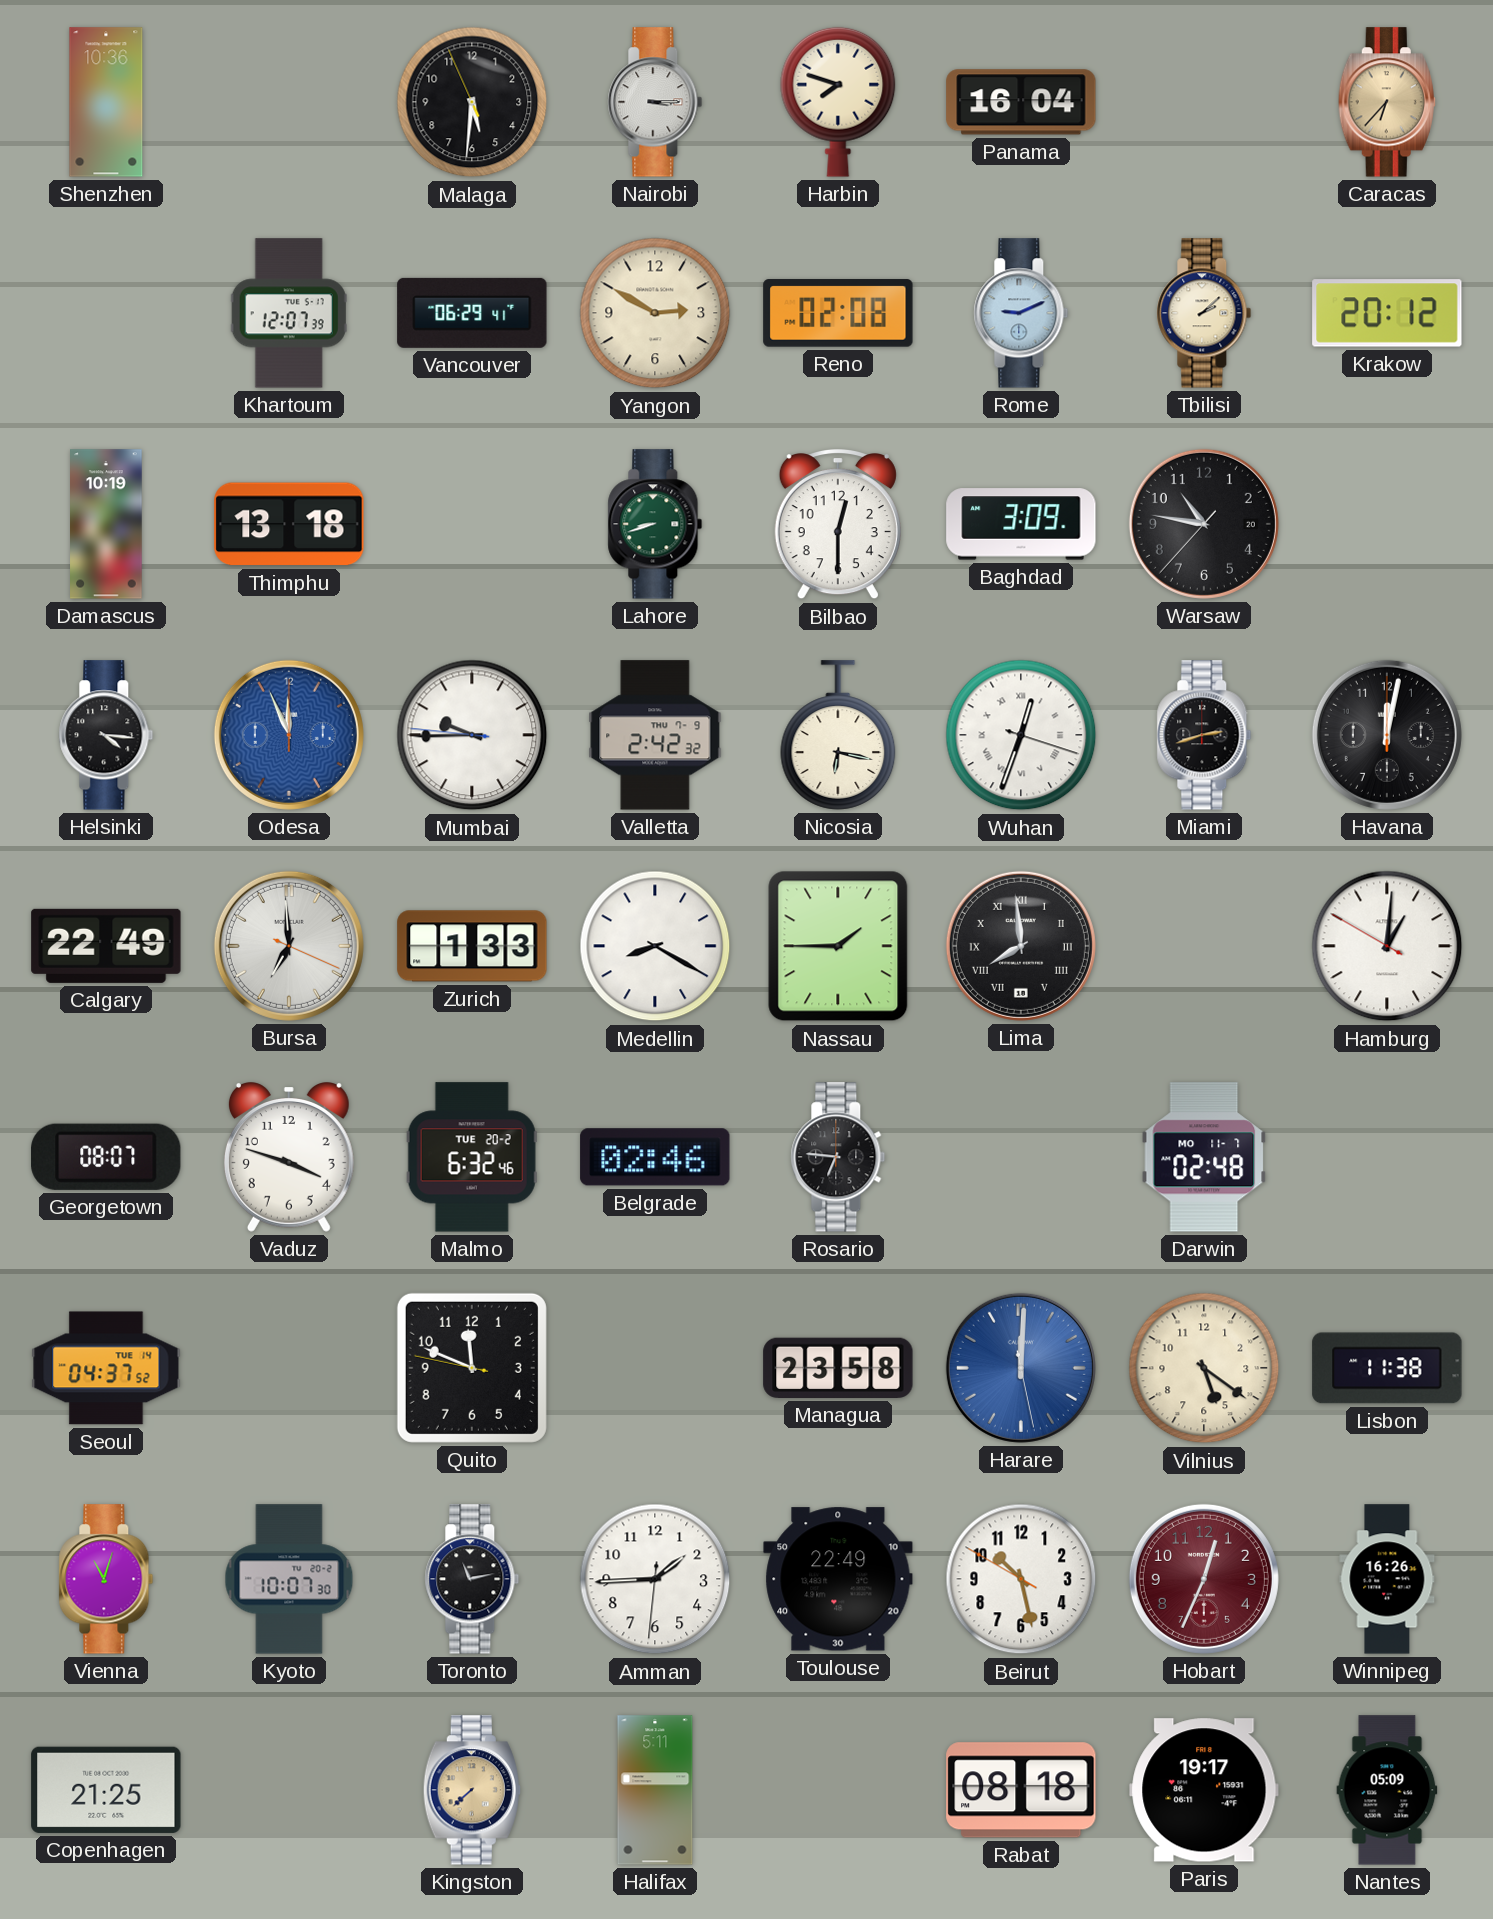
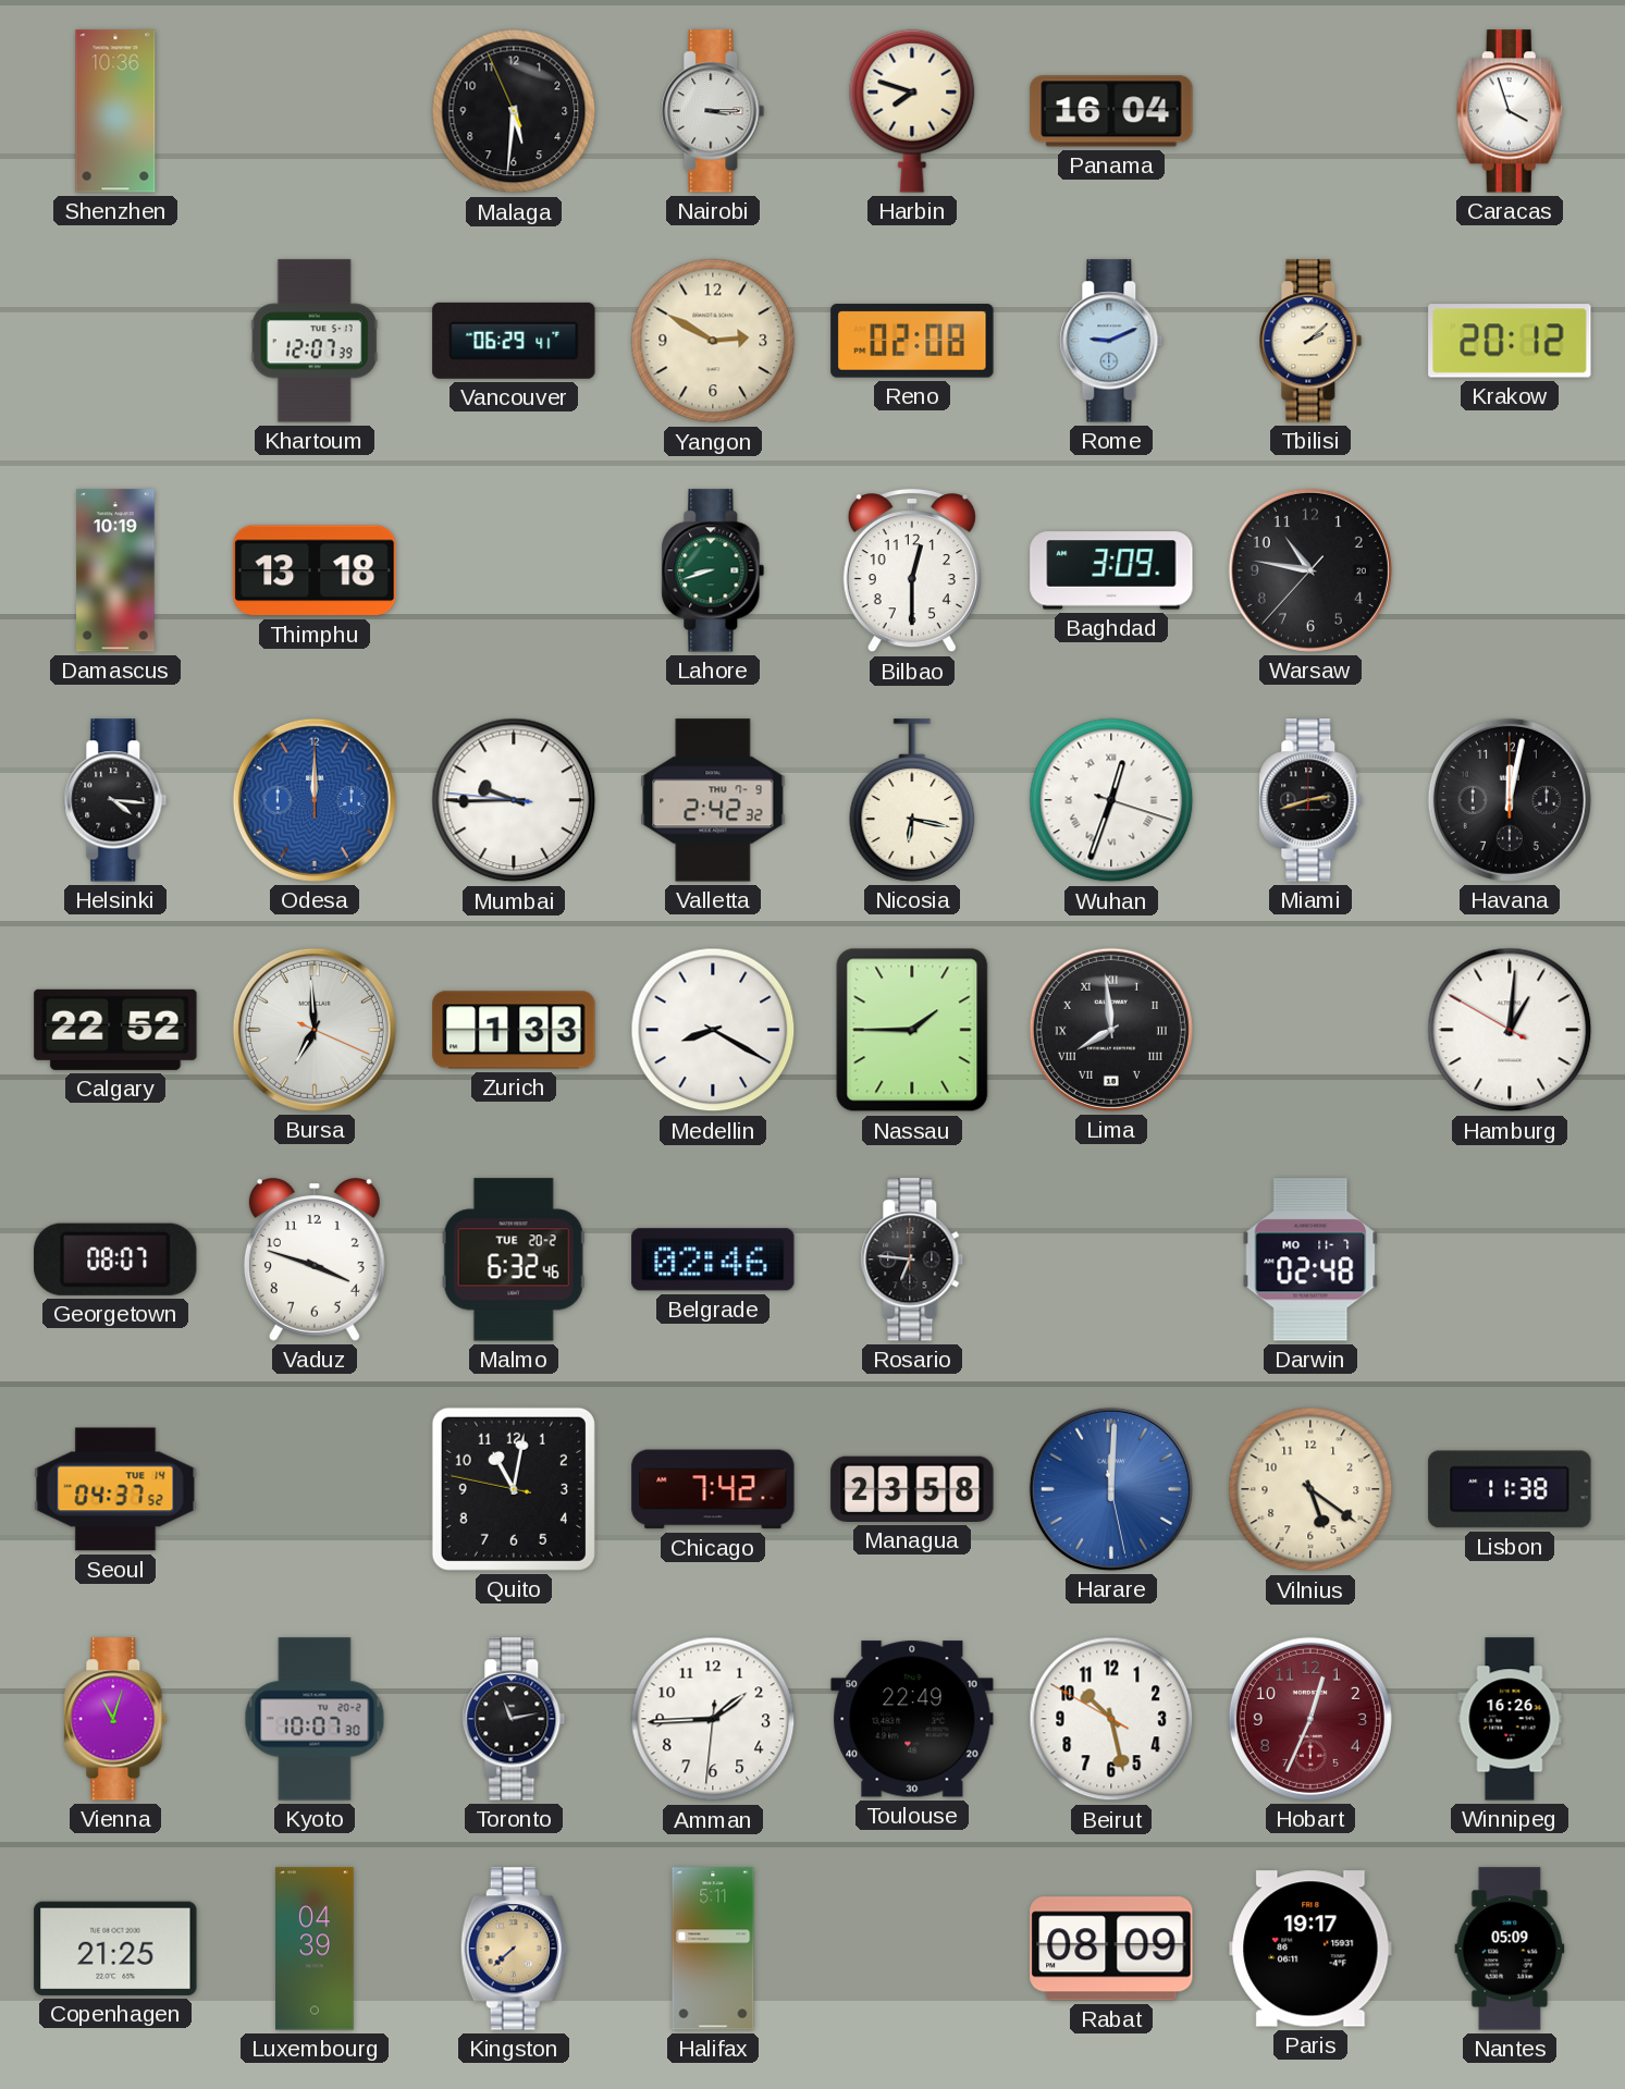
Caracas: 6:37 -> 3:57
Caracas dial: champagne -> white
Odesa: 11:56 -> 12:00
Calgary: 22:49 -> 22:52
Quito: 11:48 -> 11:01
Chicago: none -> 7:42
Luxembourg: none -> 04:39
Rabat: 08:18 -> 08:09
